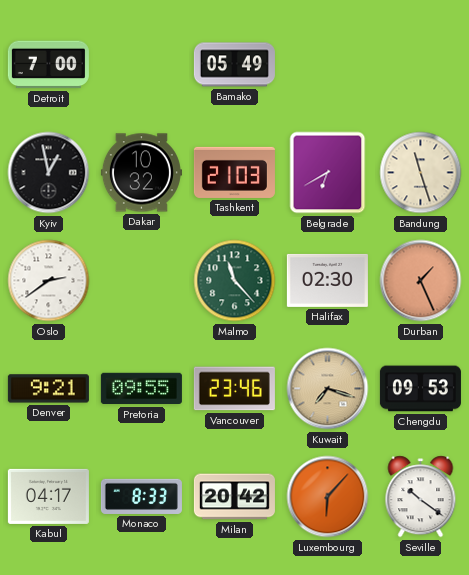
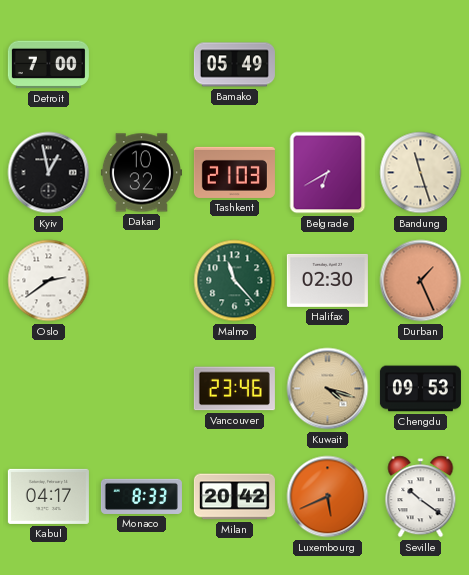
Denver: 9:21 -> none
Pretoria: 09:55 -> none
Kuwait: 7:18 -> 4:18
Luxembourg: 6:07 -> 5:41
